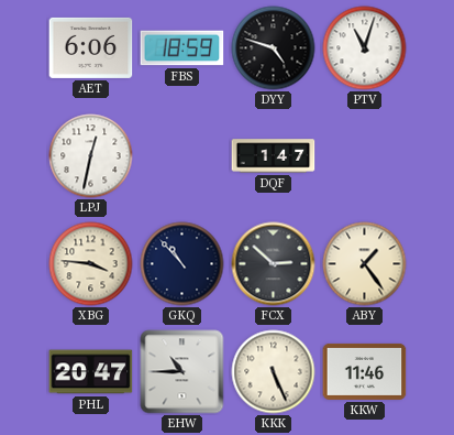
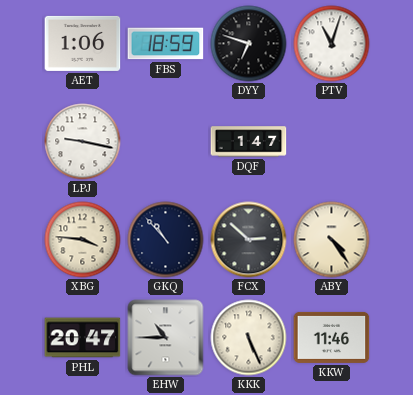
AET: 6:06 -> 1:06
DYY: 4:48 -> 6:48
LPJ: 12:32 -> 9:17
ABY: 1:24 -> 4:24
